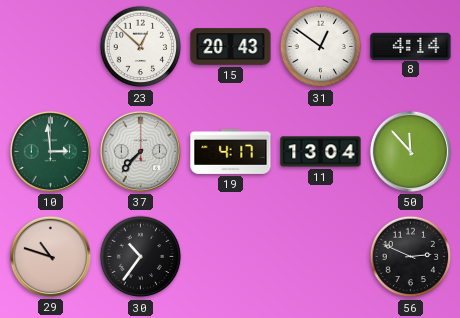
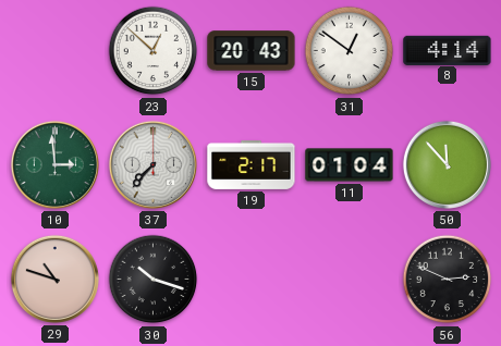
19: 4:17 -> 2:17
11: 13:04 -> 01:04
30: 10:36 -> 10:18
